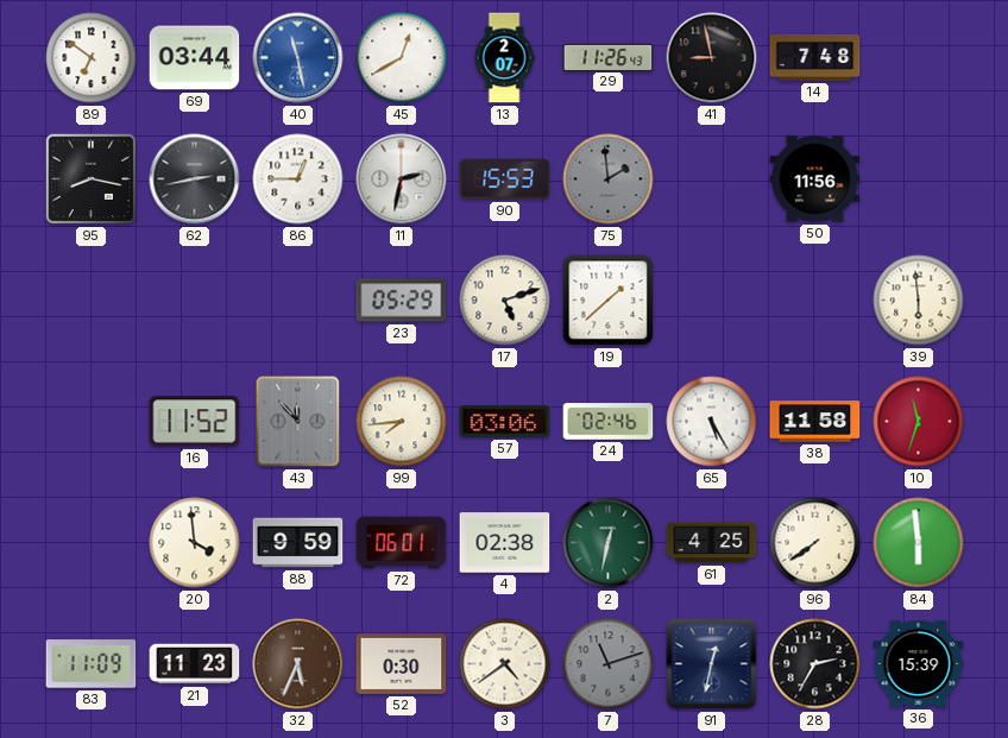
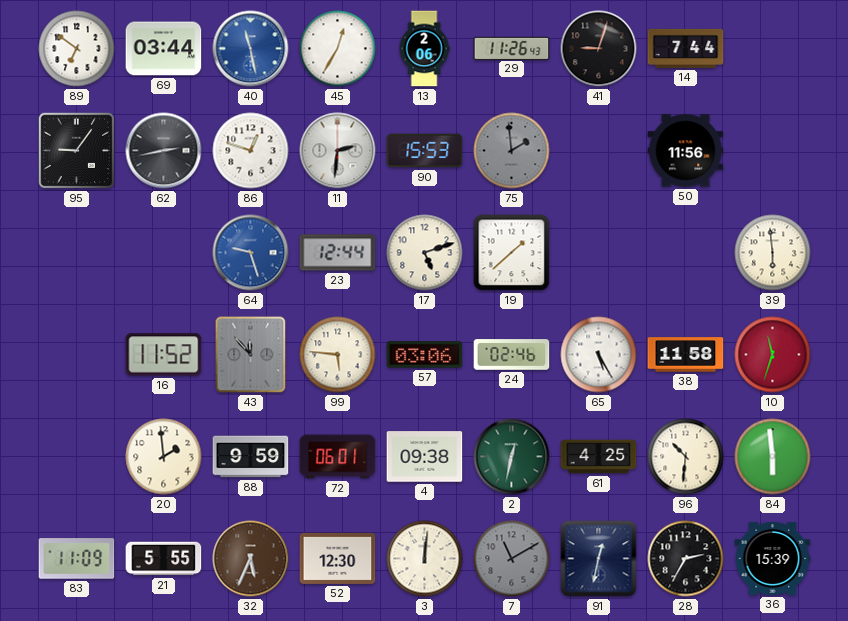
45: 12:40 -> 12:35
13: 2:07 -> 2:06
41: 8:58 -> 9:03
14: 7:48 -> 7:44
95: 8:17 -> 9:06
86: 12:45 -> 12:48
11: 2:32 -> 2:31
64: none -> 9:27
23: 05:29 -> 12:44
99: 7:44 -> 5:46
20: 3:59 -> 1:59
4: 02:38 -> 09:38
96: 7:39 -> 10:31
21: 11:23 -> 5:55
52: 0:30 -> 12:30
3: 4:39 -> 12:01
7: 11:12 -> 11:10
